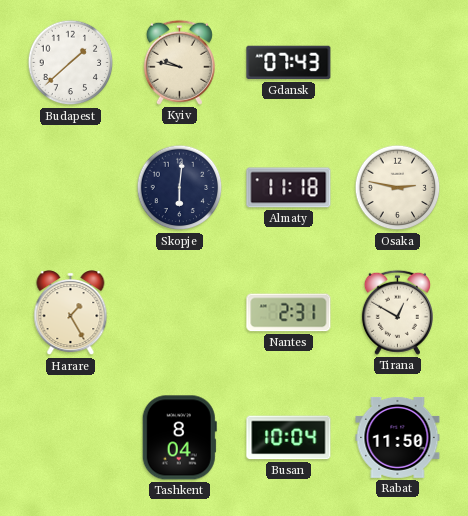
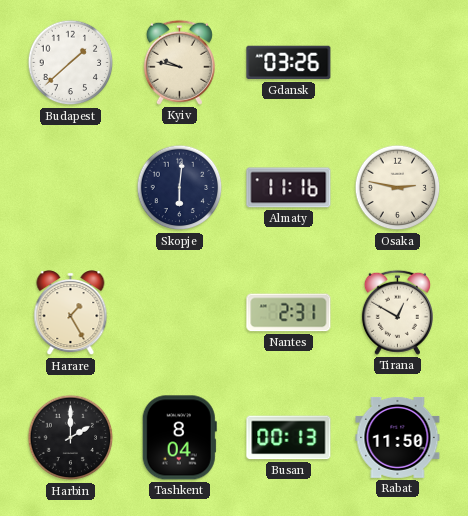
Gdansk: 07:43 -> 03:26
Almaty: 11:18 -> 11:16
Harbin: none -> 2:00
Busan: 10:04 -> 00:13
